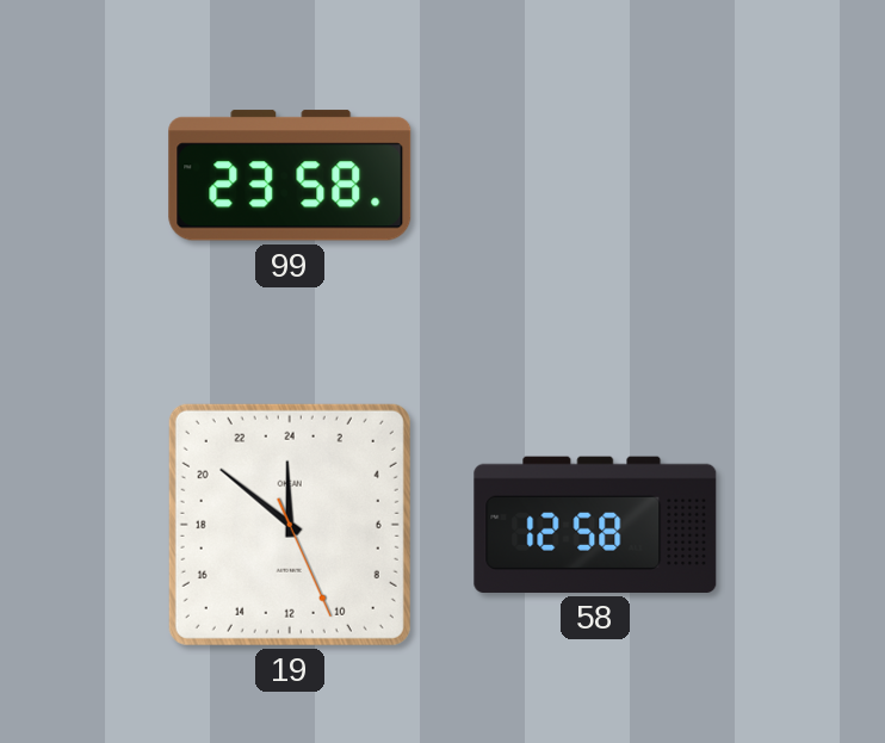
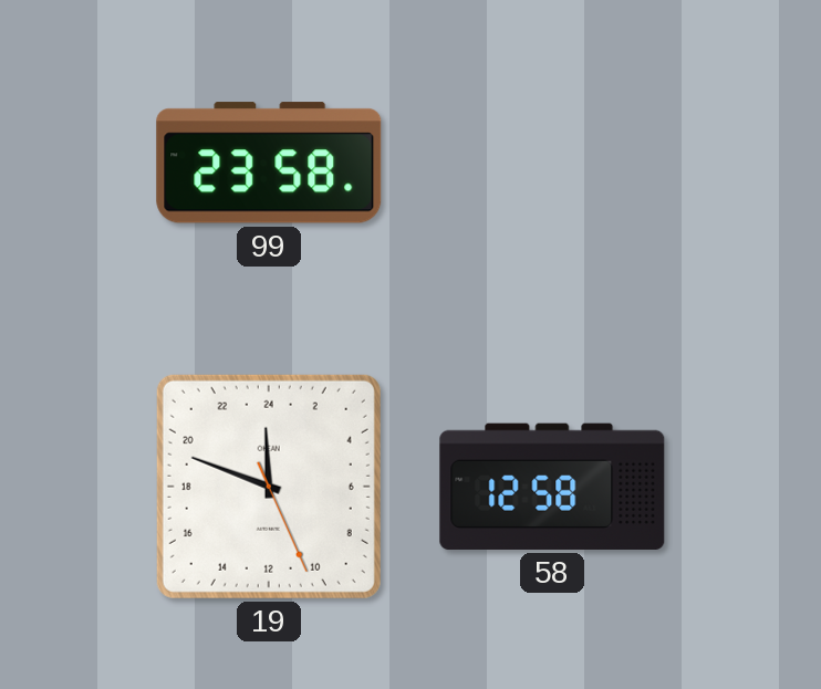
19: 23:51 -> 23:48
